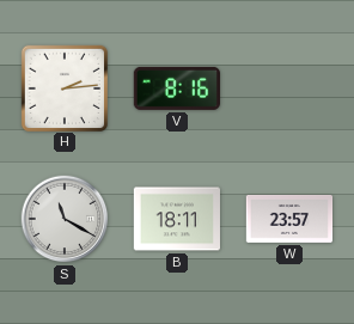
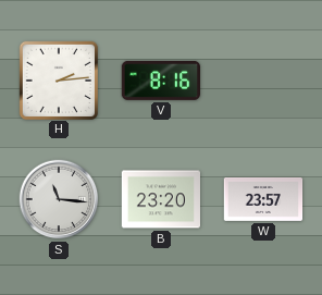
S: 11:20 -> 11:16
B: 18:11 -> 23:20
